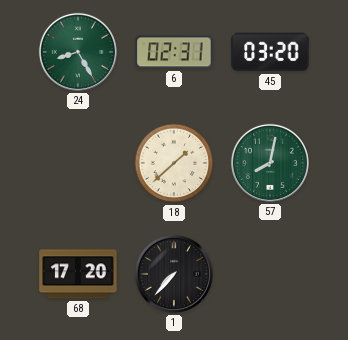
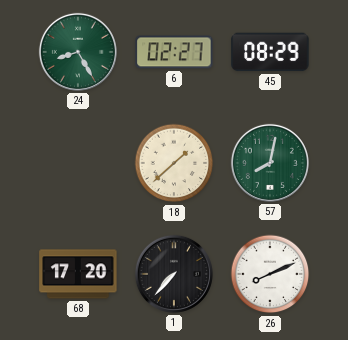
6: 02:31 -> 02:27
45: 03:20 -> 08:29
26: none -> 8:11
